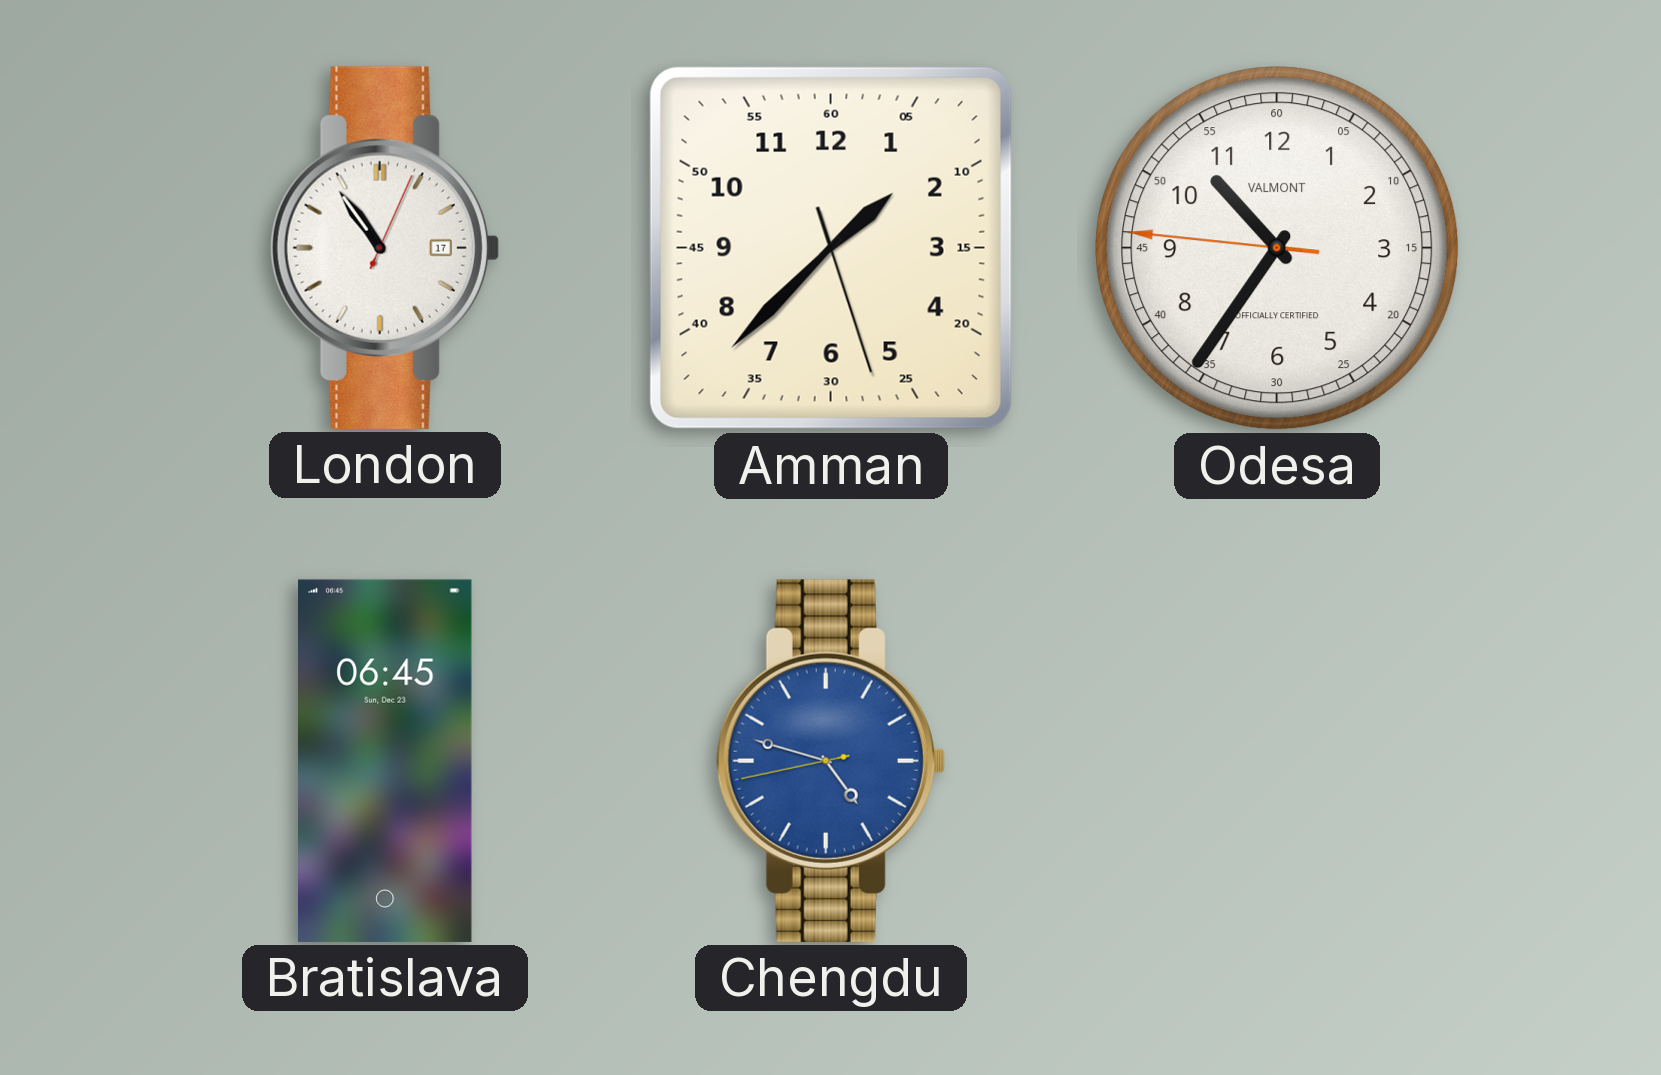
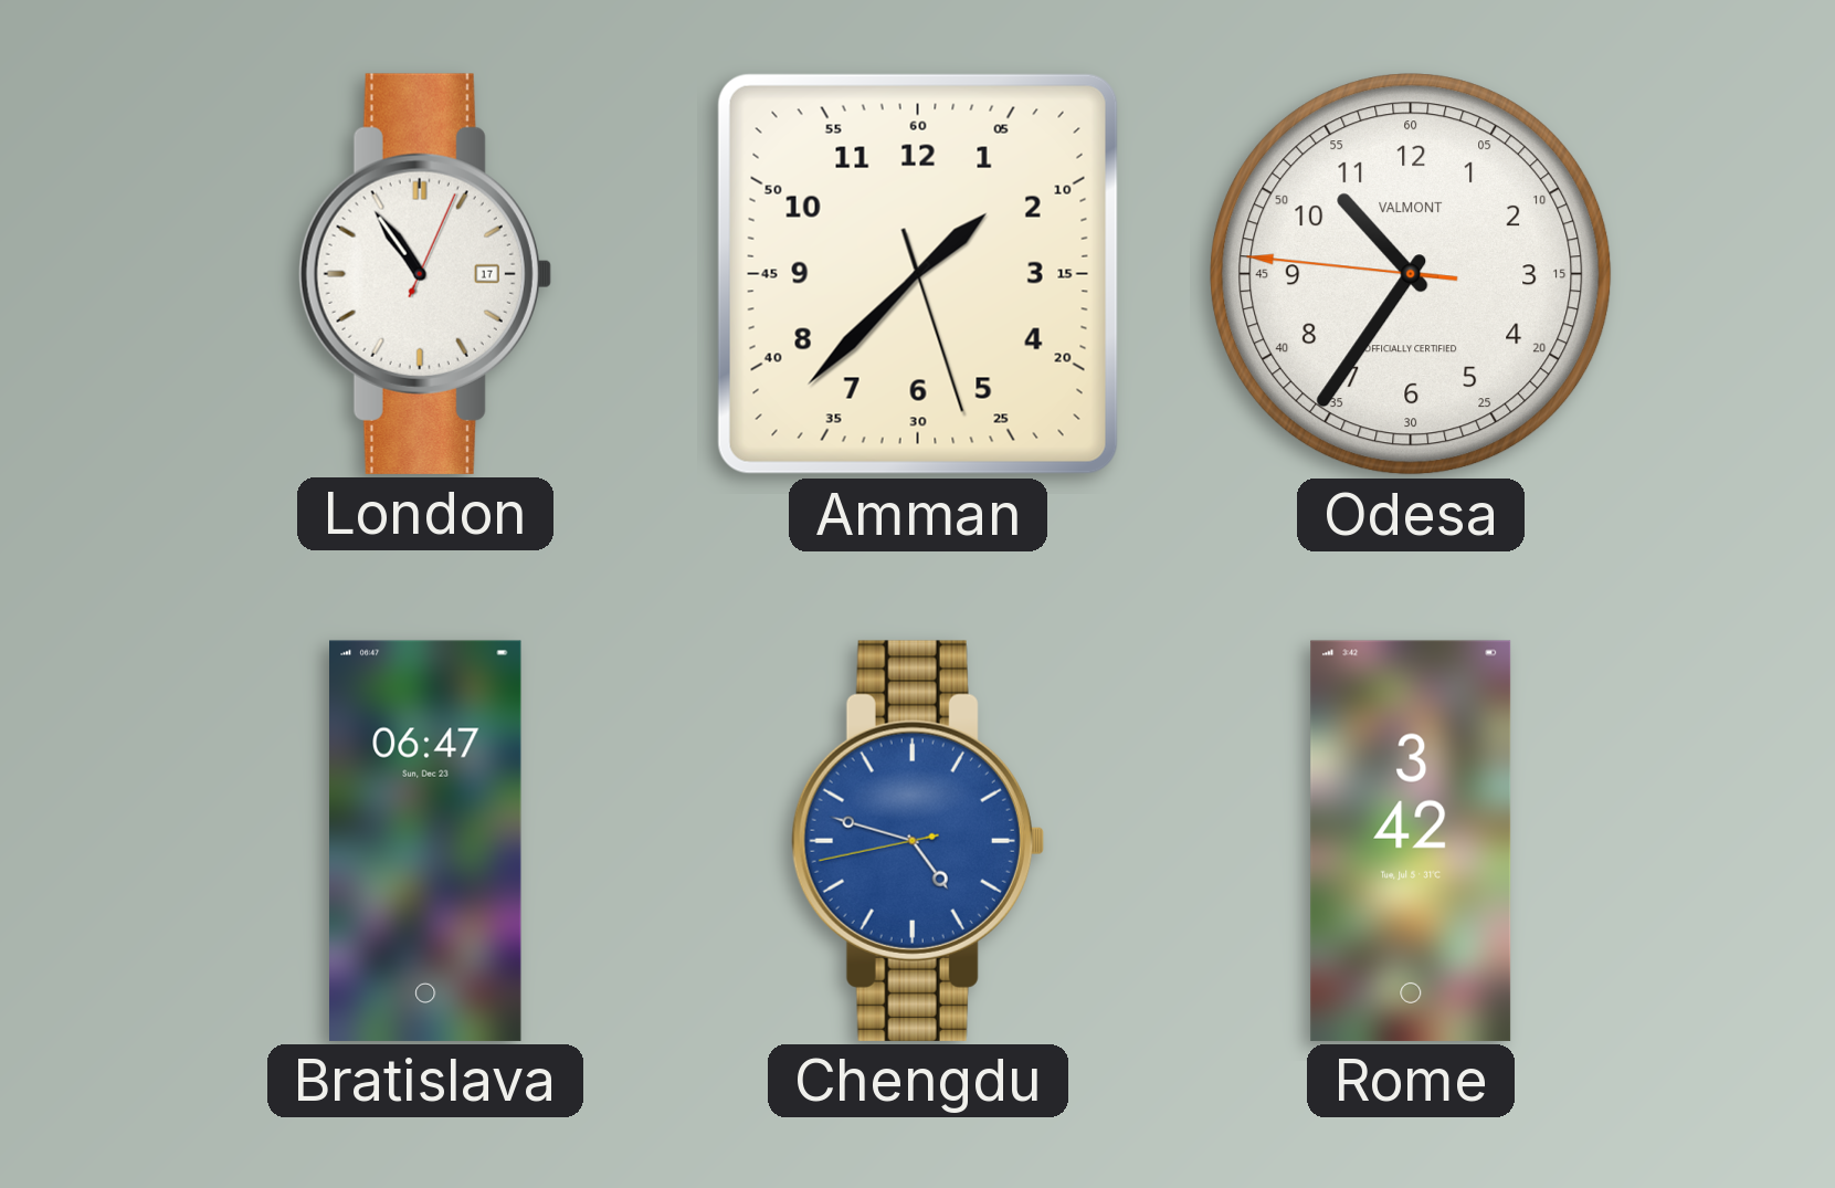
Bratislava: 06:45 -> 06:47
Rome: none -> 3:42
